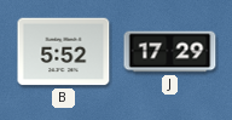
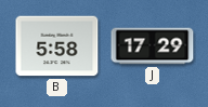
B: 5:52 -> 5:58
